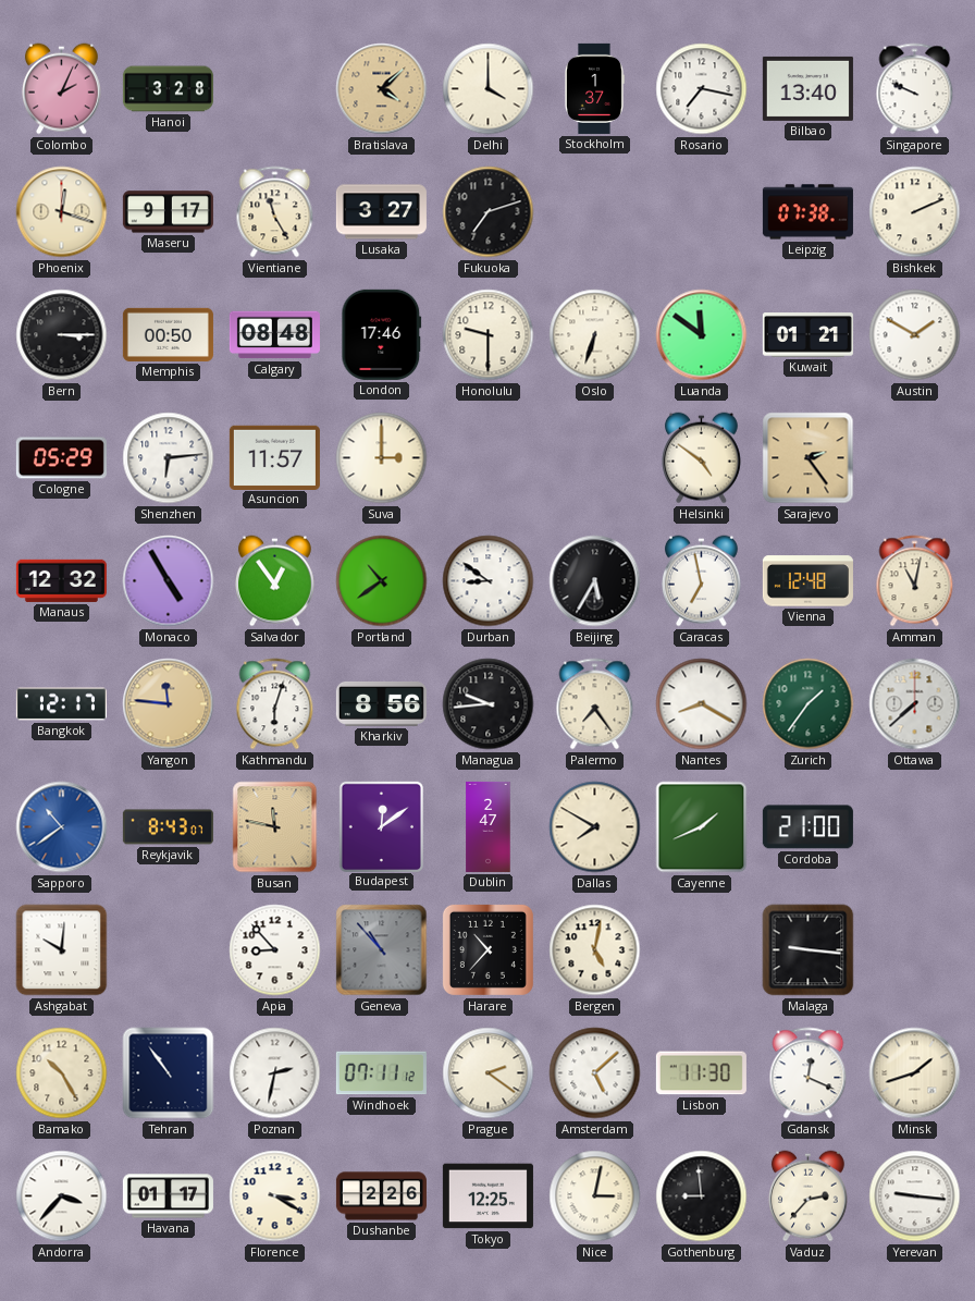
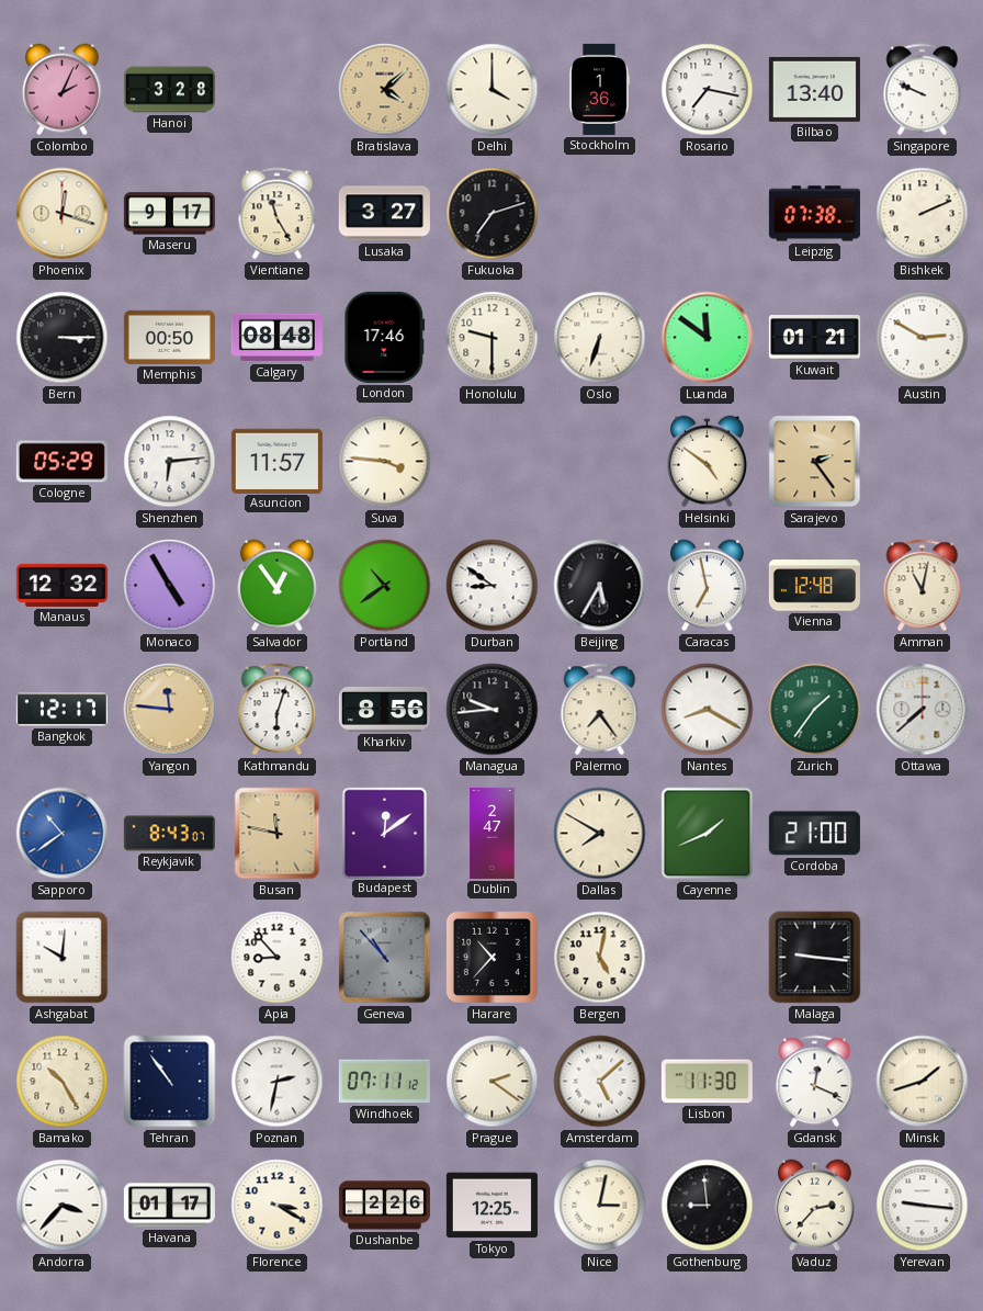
Stockholm: 1:37 -> 1:36
Austin: 1:50 -> 2:50
Suva: 3:00 -> 3:46
